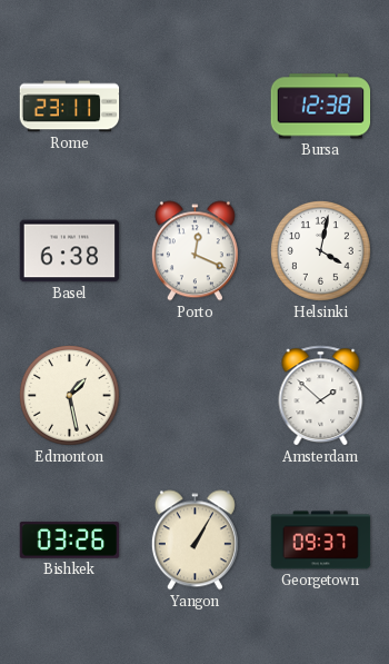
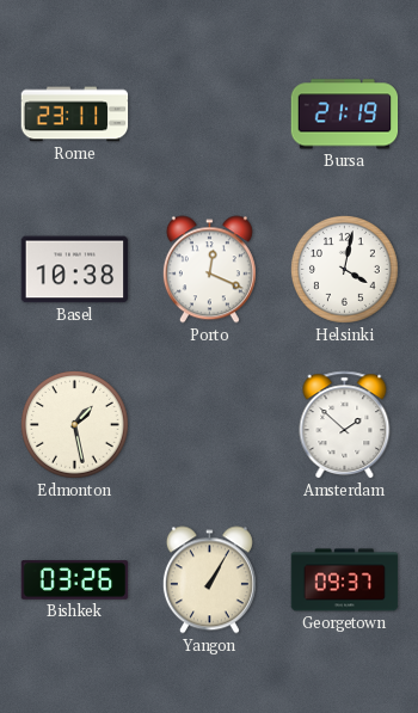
Bursa: 12:38 -> 21:19
Basel: 6:38 -> 10:38
